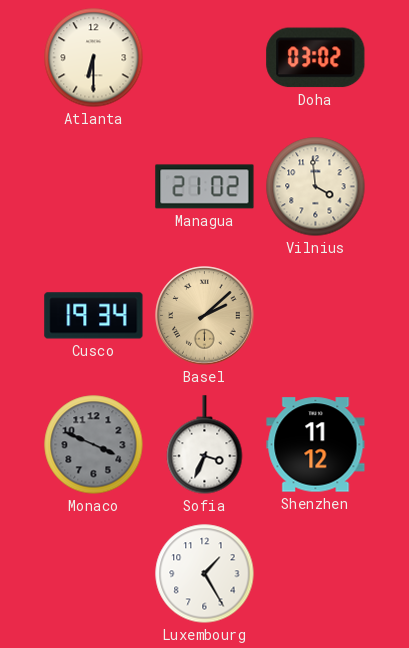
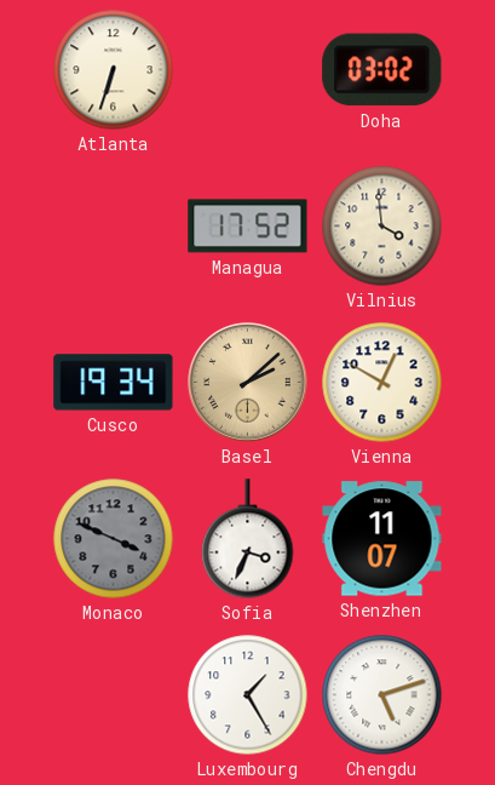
Atlanta: 6:30 -> 6:33
Managua: 21:02 -> 17:52
Vienna: none -> 12:50
Shenzhen: 11:12 -> 11:07
Chengdu: none -> 5:12
